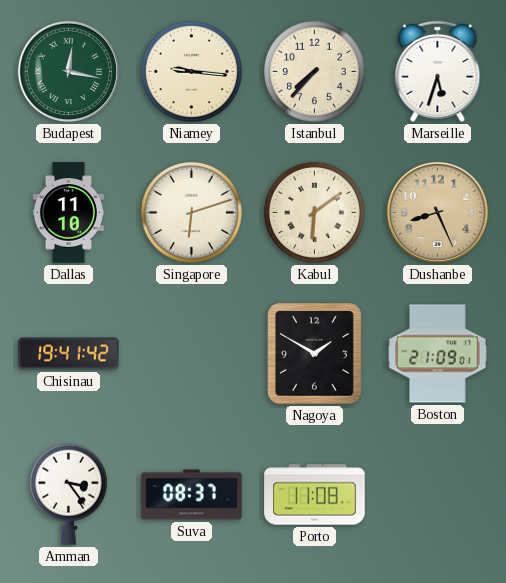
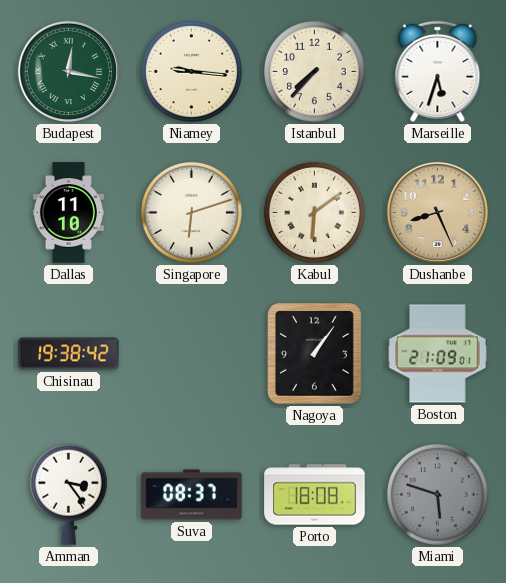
Chisinau: 19:41 -> 19:38
Nagoya: 1:50 -> 1:06
Porto: 11:08 -> 18:08
Miami: none -> 5:48
